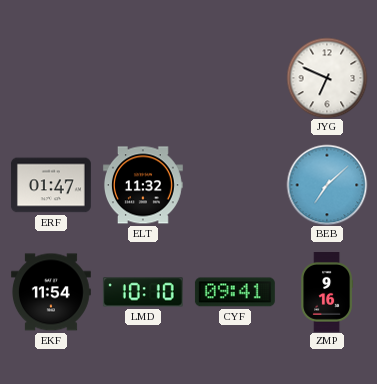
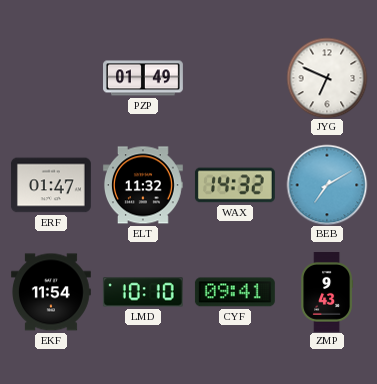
PZP: none -> 01:49
WAX: none -> 14:32
BEB: 7:08 -> 7:10
ZMP: 9:16 -> 9:43
